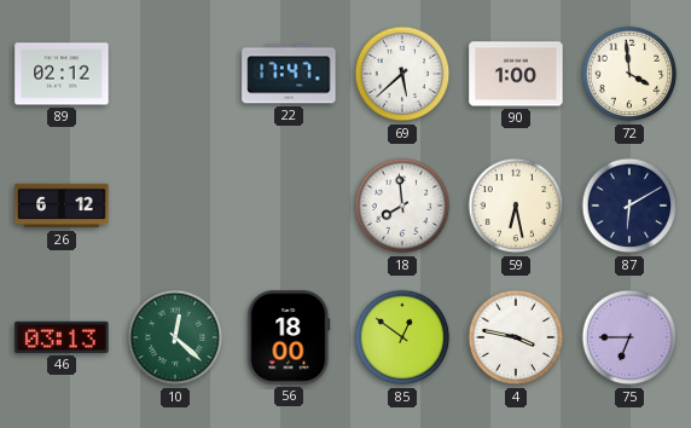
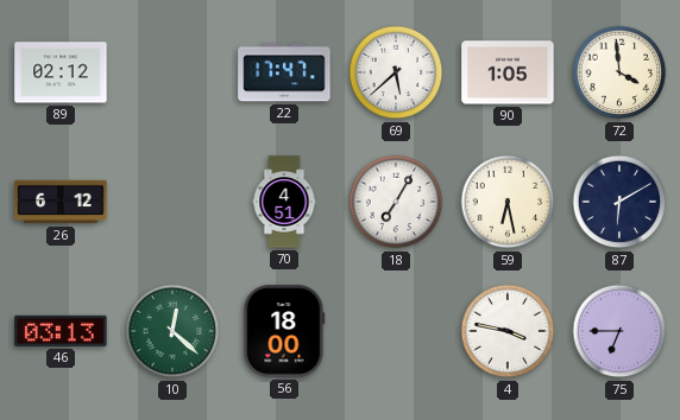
90: 1:00 -> 1:05
70: none -> 4:51
18: 7:59 -> 7:05
85: 12:51 -> none
